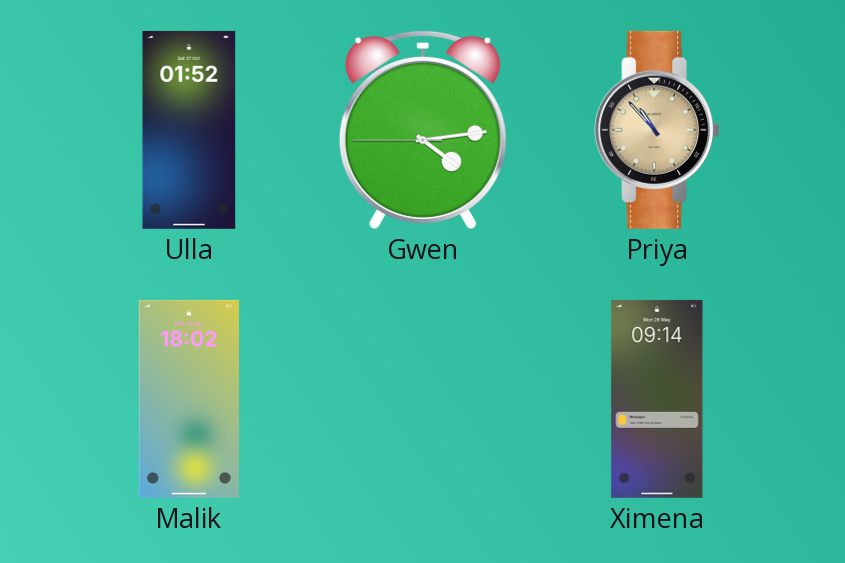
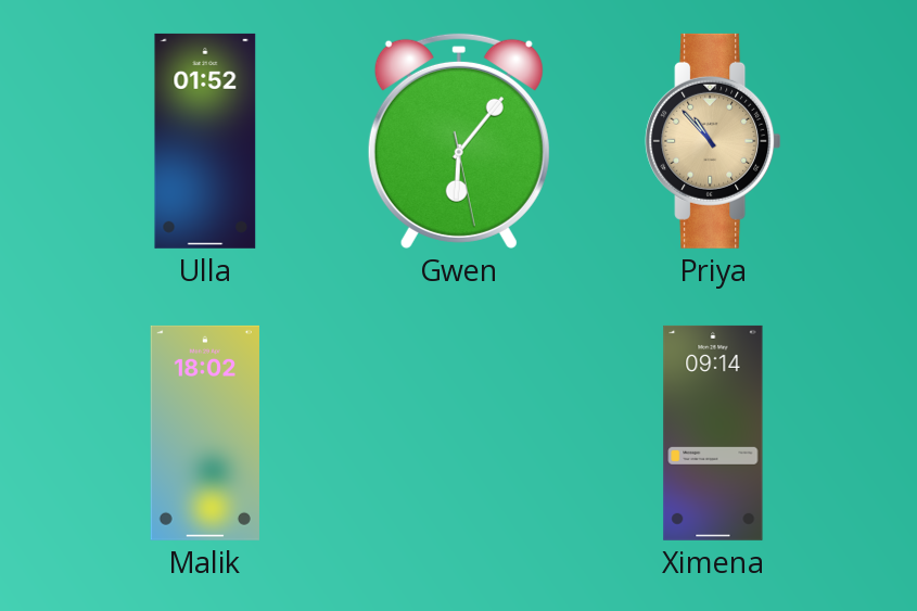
Gwen: 4:13 -> 6:06
